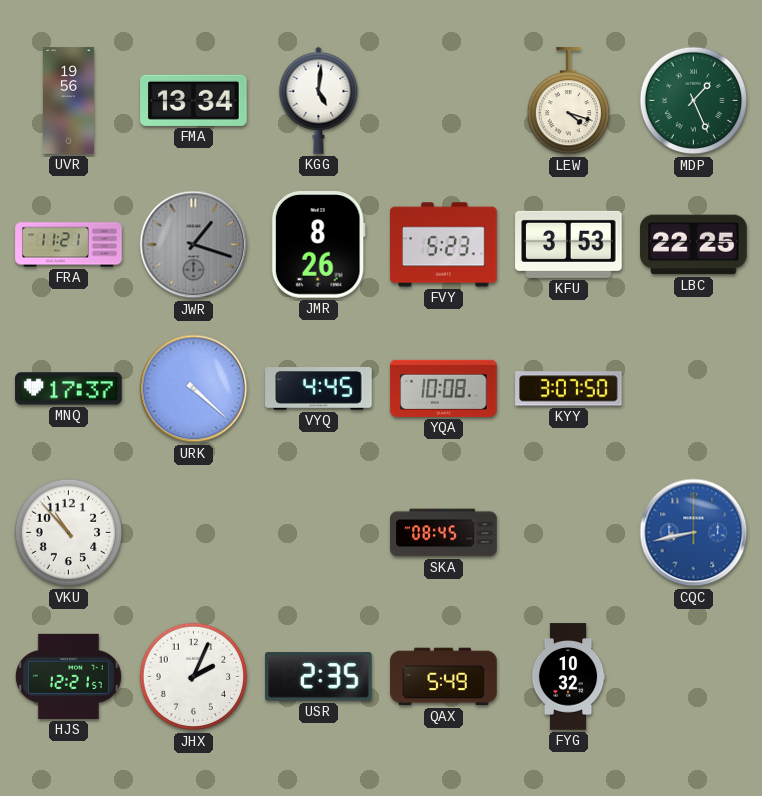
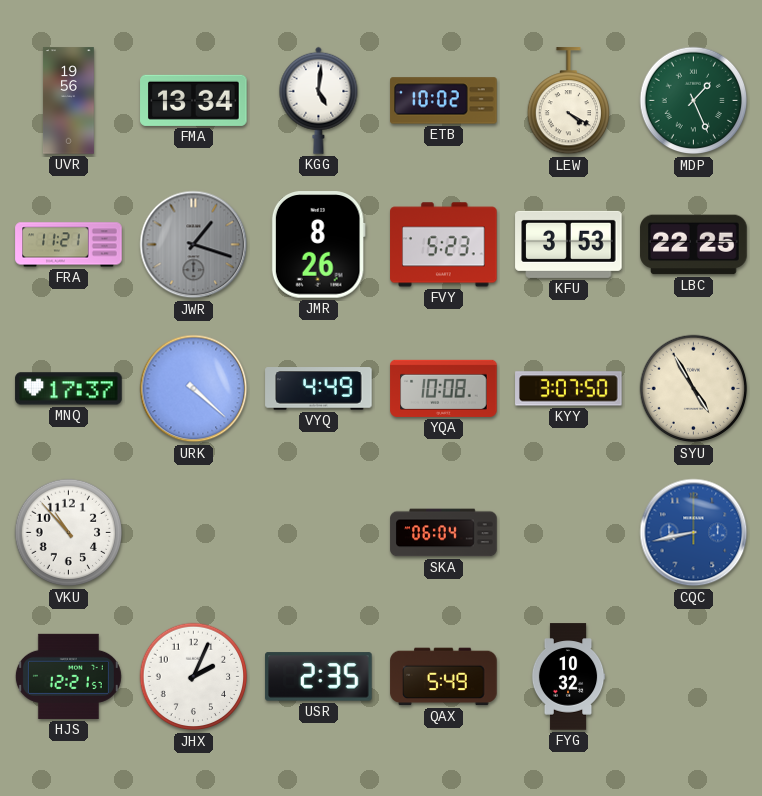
ETB: none -> 10:02
LEW: 4:18 -> 4:20
VYQ: 4:45 -> 4:49
SYU: none -> 4:55
SKA: 08:45 -> 06:04
